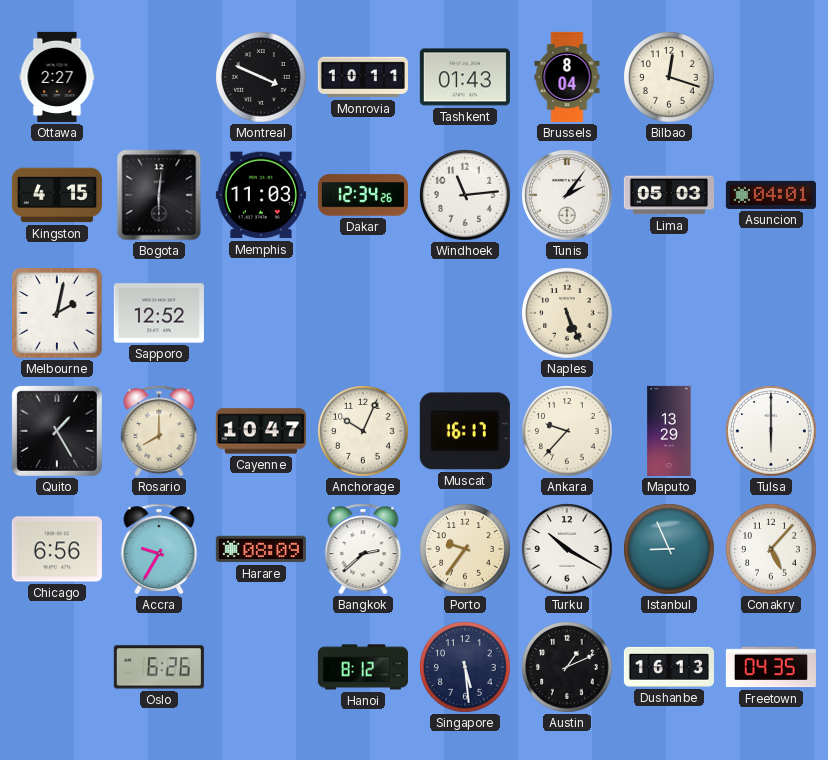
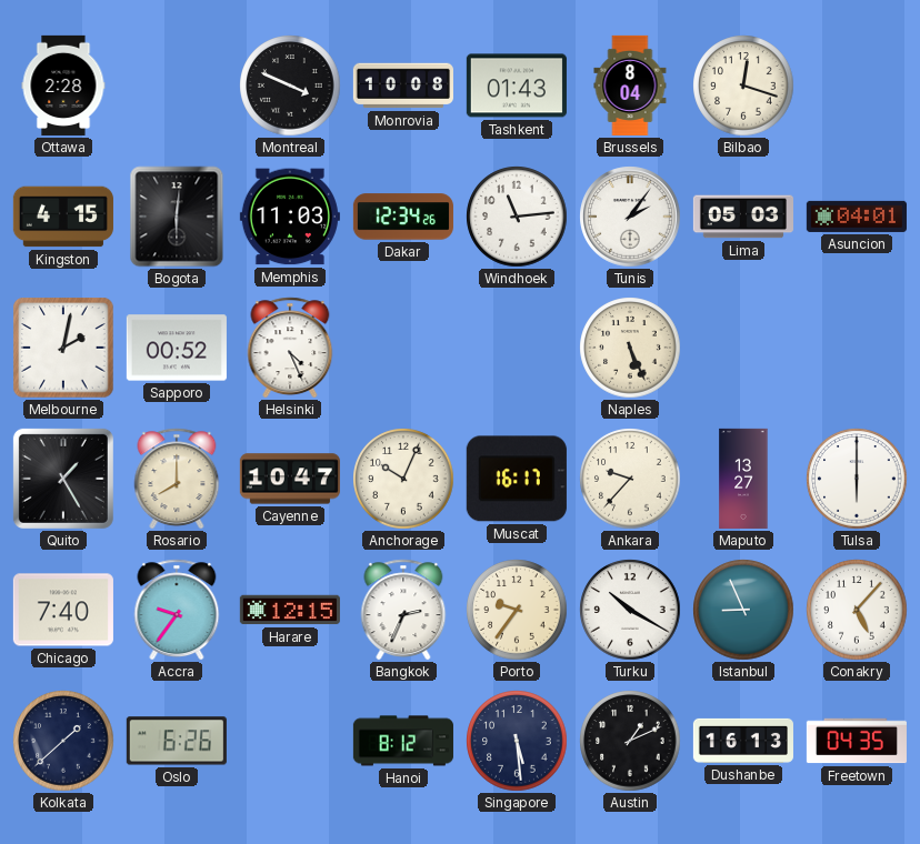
Ottawa: 2:27 -> 2:28
Monrovia: 10:11 -> 10:08
Sapporo: 12:52 -> 00:52
Helsinki: none -> 4:26
Maputo: 13:29 -> 13:27
Chicago: 6:56 -> 7:40
Accra: 9:35 -> 9:36
Harare: 08:09 -> 12:15
Bangkok: 2:38 -> 2:34
Kolkata: none -> 1:38
